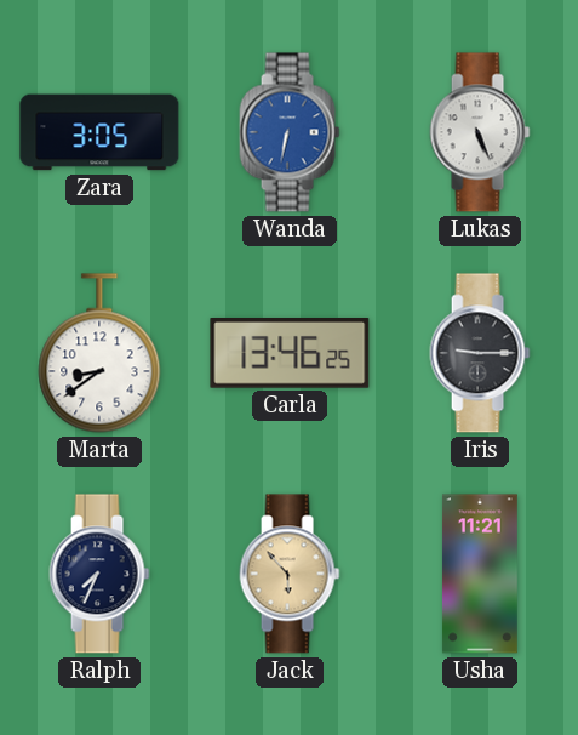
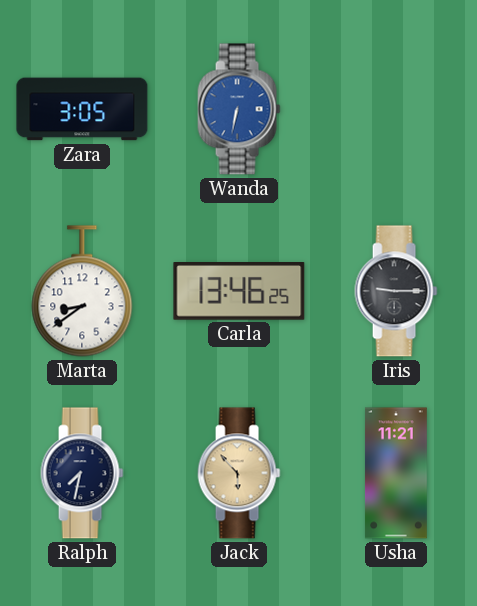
Lukas: 5:26 -> none
Ralph: 7:34 -> 7:32
